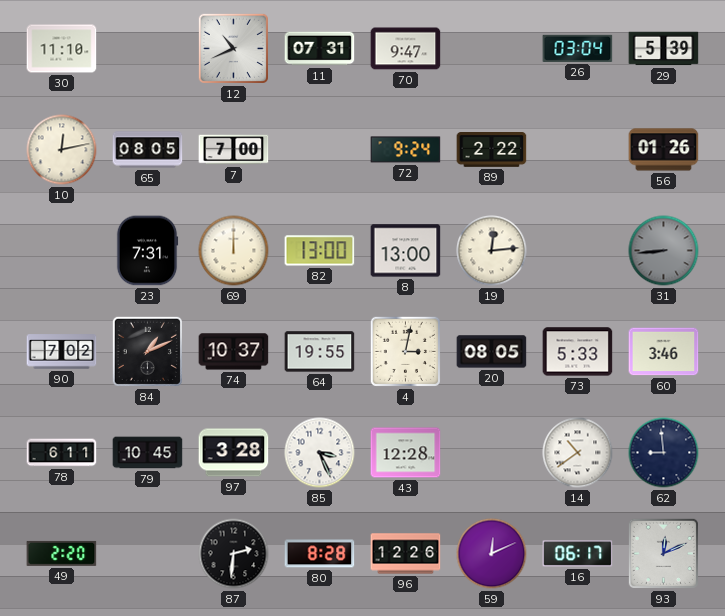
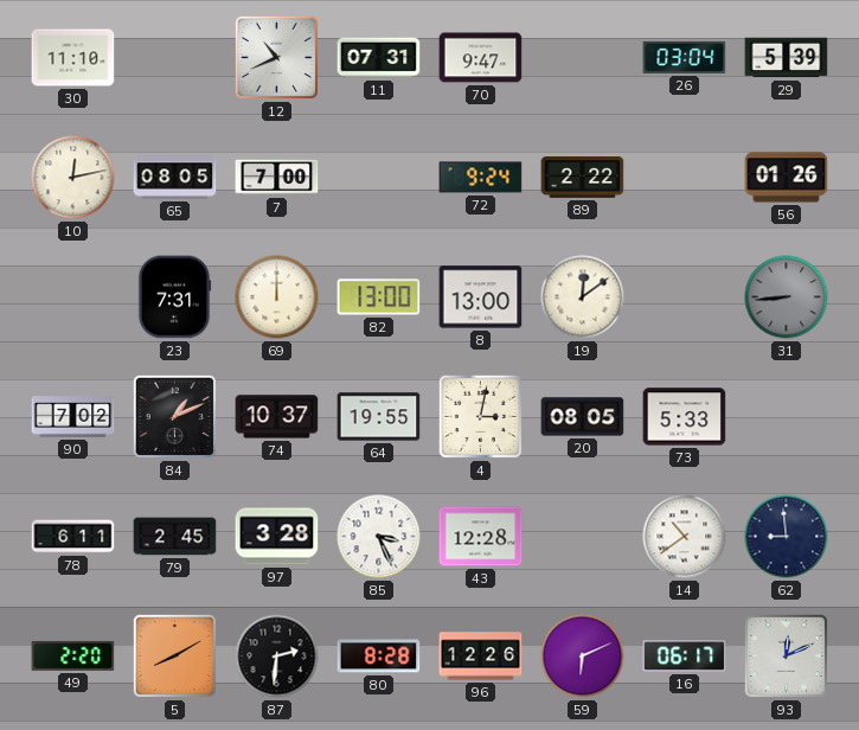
19: 12:14 -> 12:09
60: 3:46 -> none
79: 10:45 -> 2:45
5: none -> 8:10
59: 12:11 -> 6:11
